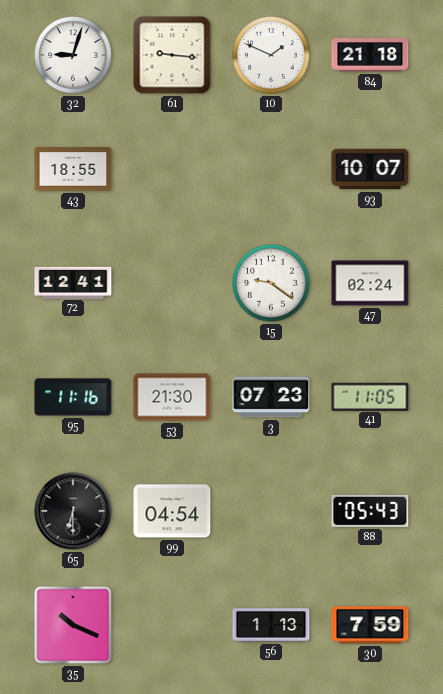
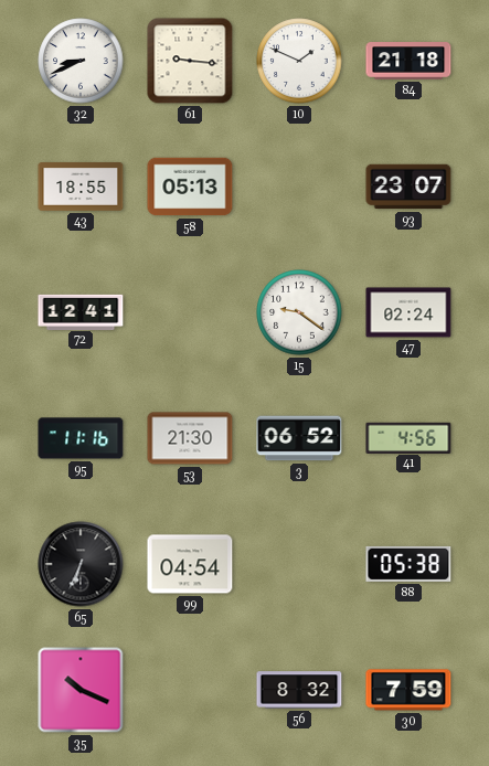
32: 9:03 -> 8:41
58: none -> 05:13
93: 10:07 -> 23:07
3: 07:23 -> 06:52
41: 11:05 -> 4:56
65: 6:30 -> 6:34
88: 05:43 -> 05:38
56: 1:13 -> 8:32
